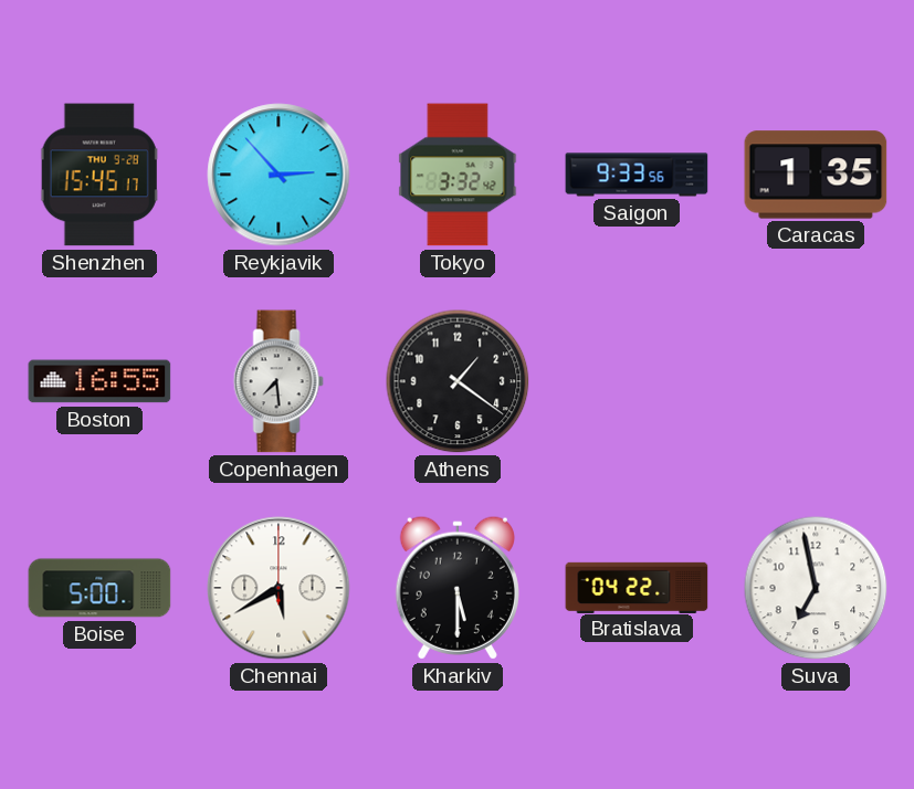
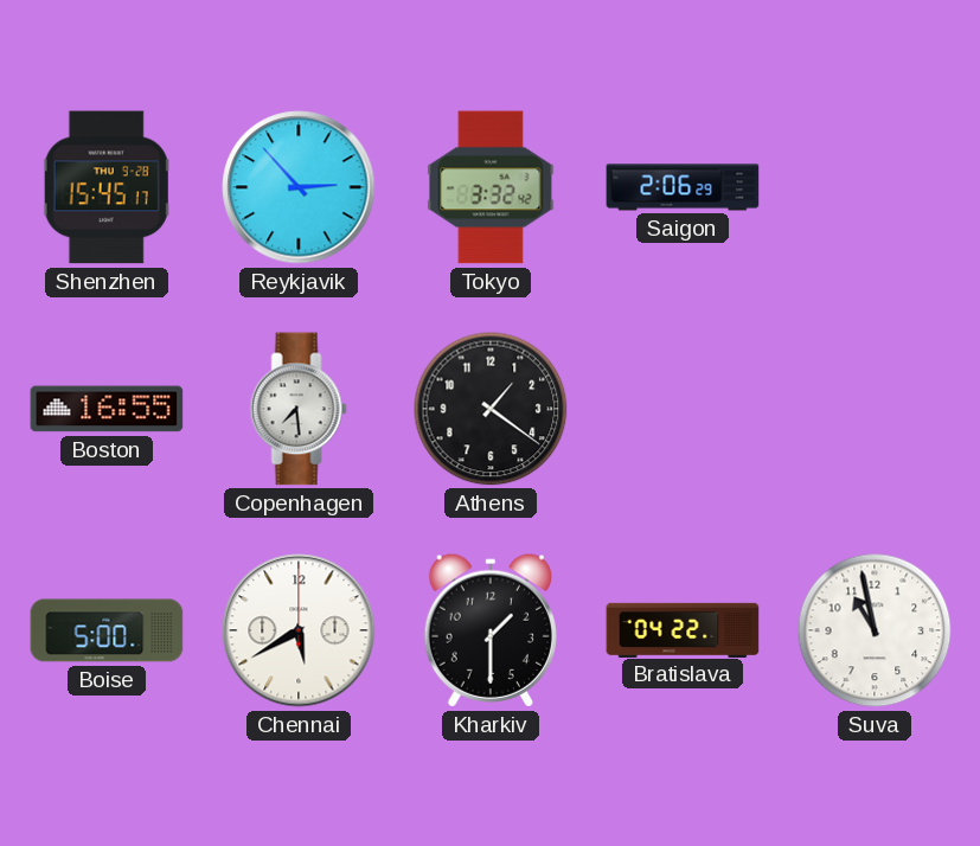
Saigon: 9:33 -> 2:06
Caracas: 1:35 -> none
Kharkiv: 5:30 -> 1:30
Suva: 6:58 -> 10:58
